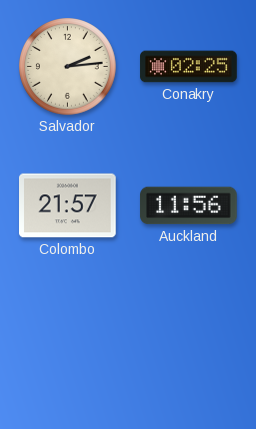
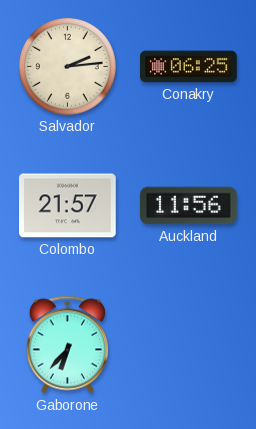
Conakry: 02:25 -> 06:25
Gaborone: none -> 6:37
